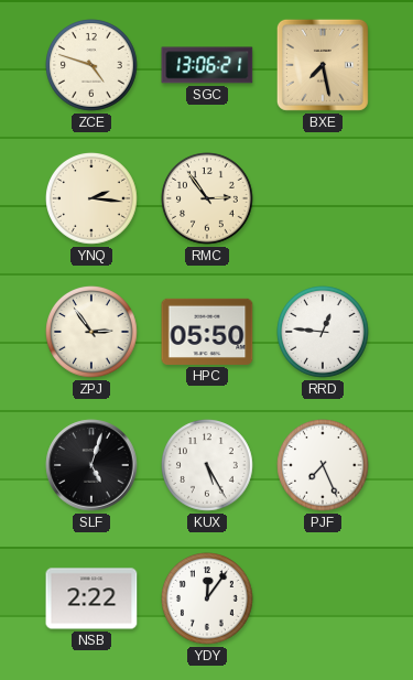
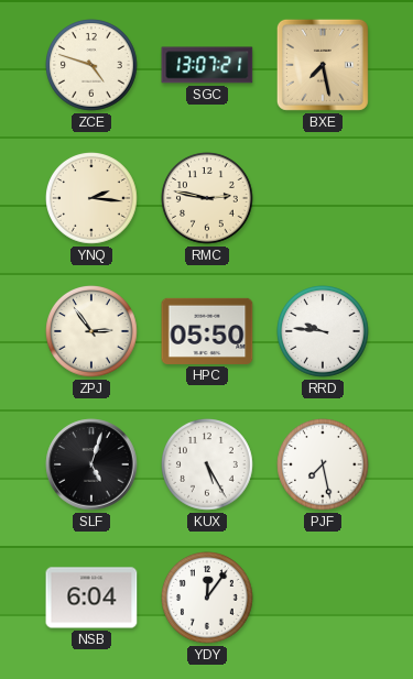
SGC: 13:06 -> 13:07
RMC: 2:54 -> 2:47
RRD: 12:46 -> 9:46
PJF: 7:26 -> 7:28
NSB: 2:22 -> 6:04
